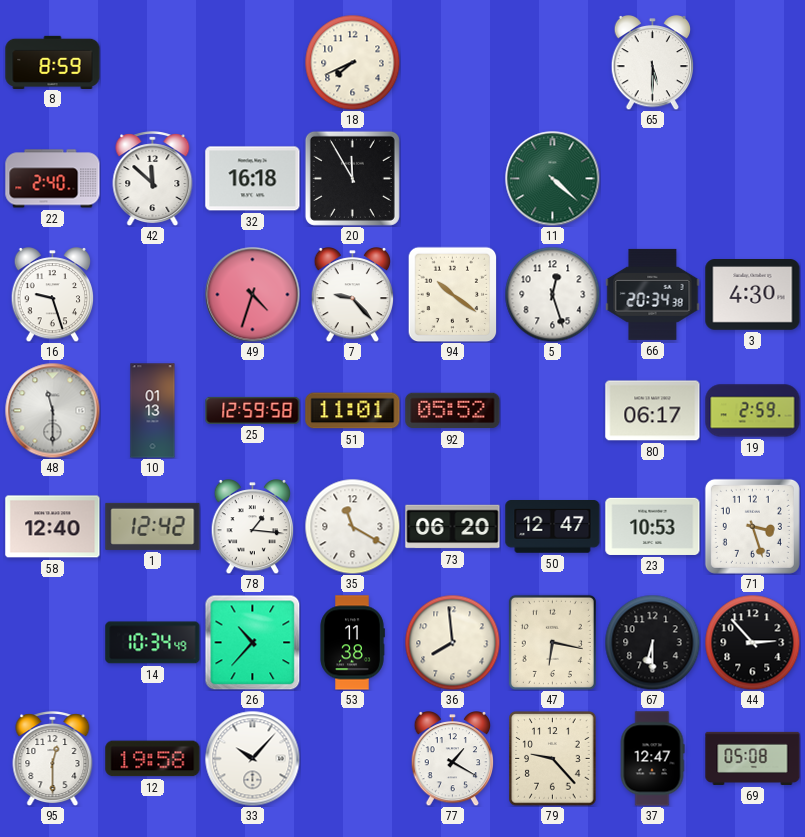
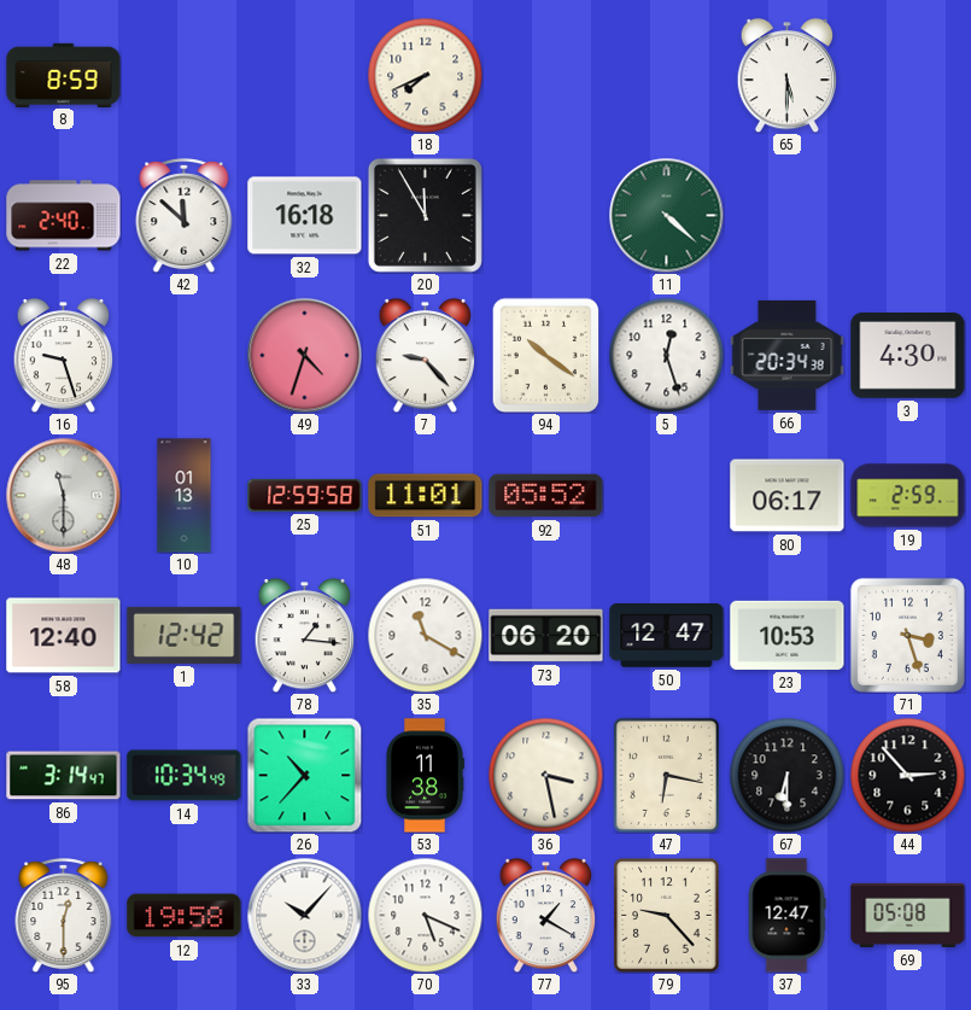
86: none -> 3:14
36: 7:59 -> 3:28
70: none -> 5:19
